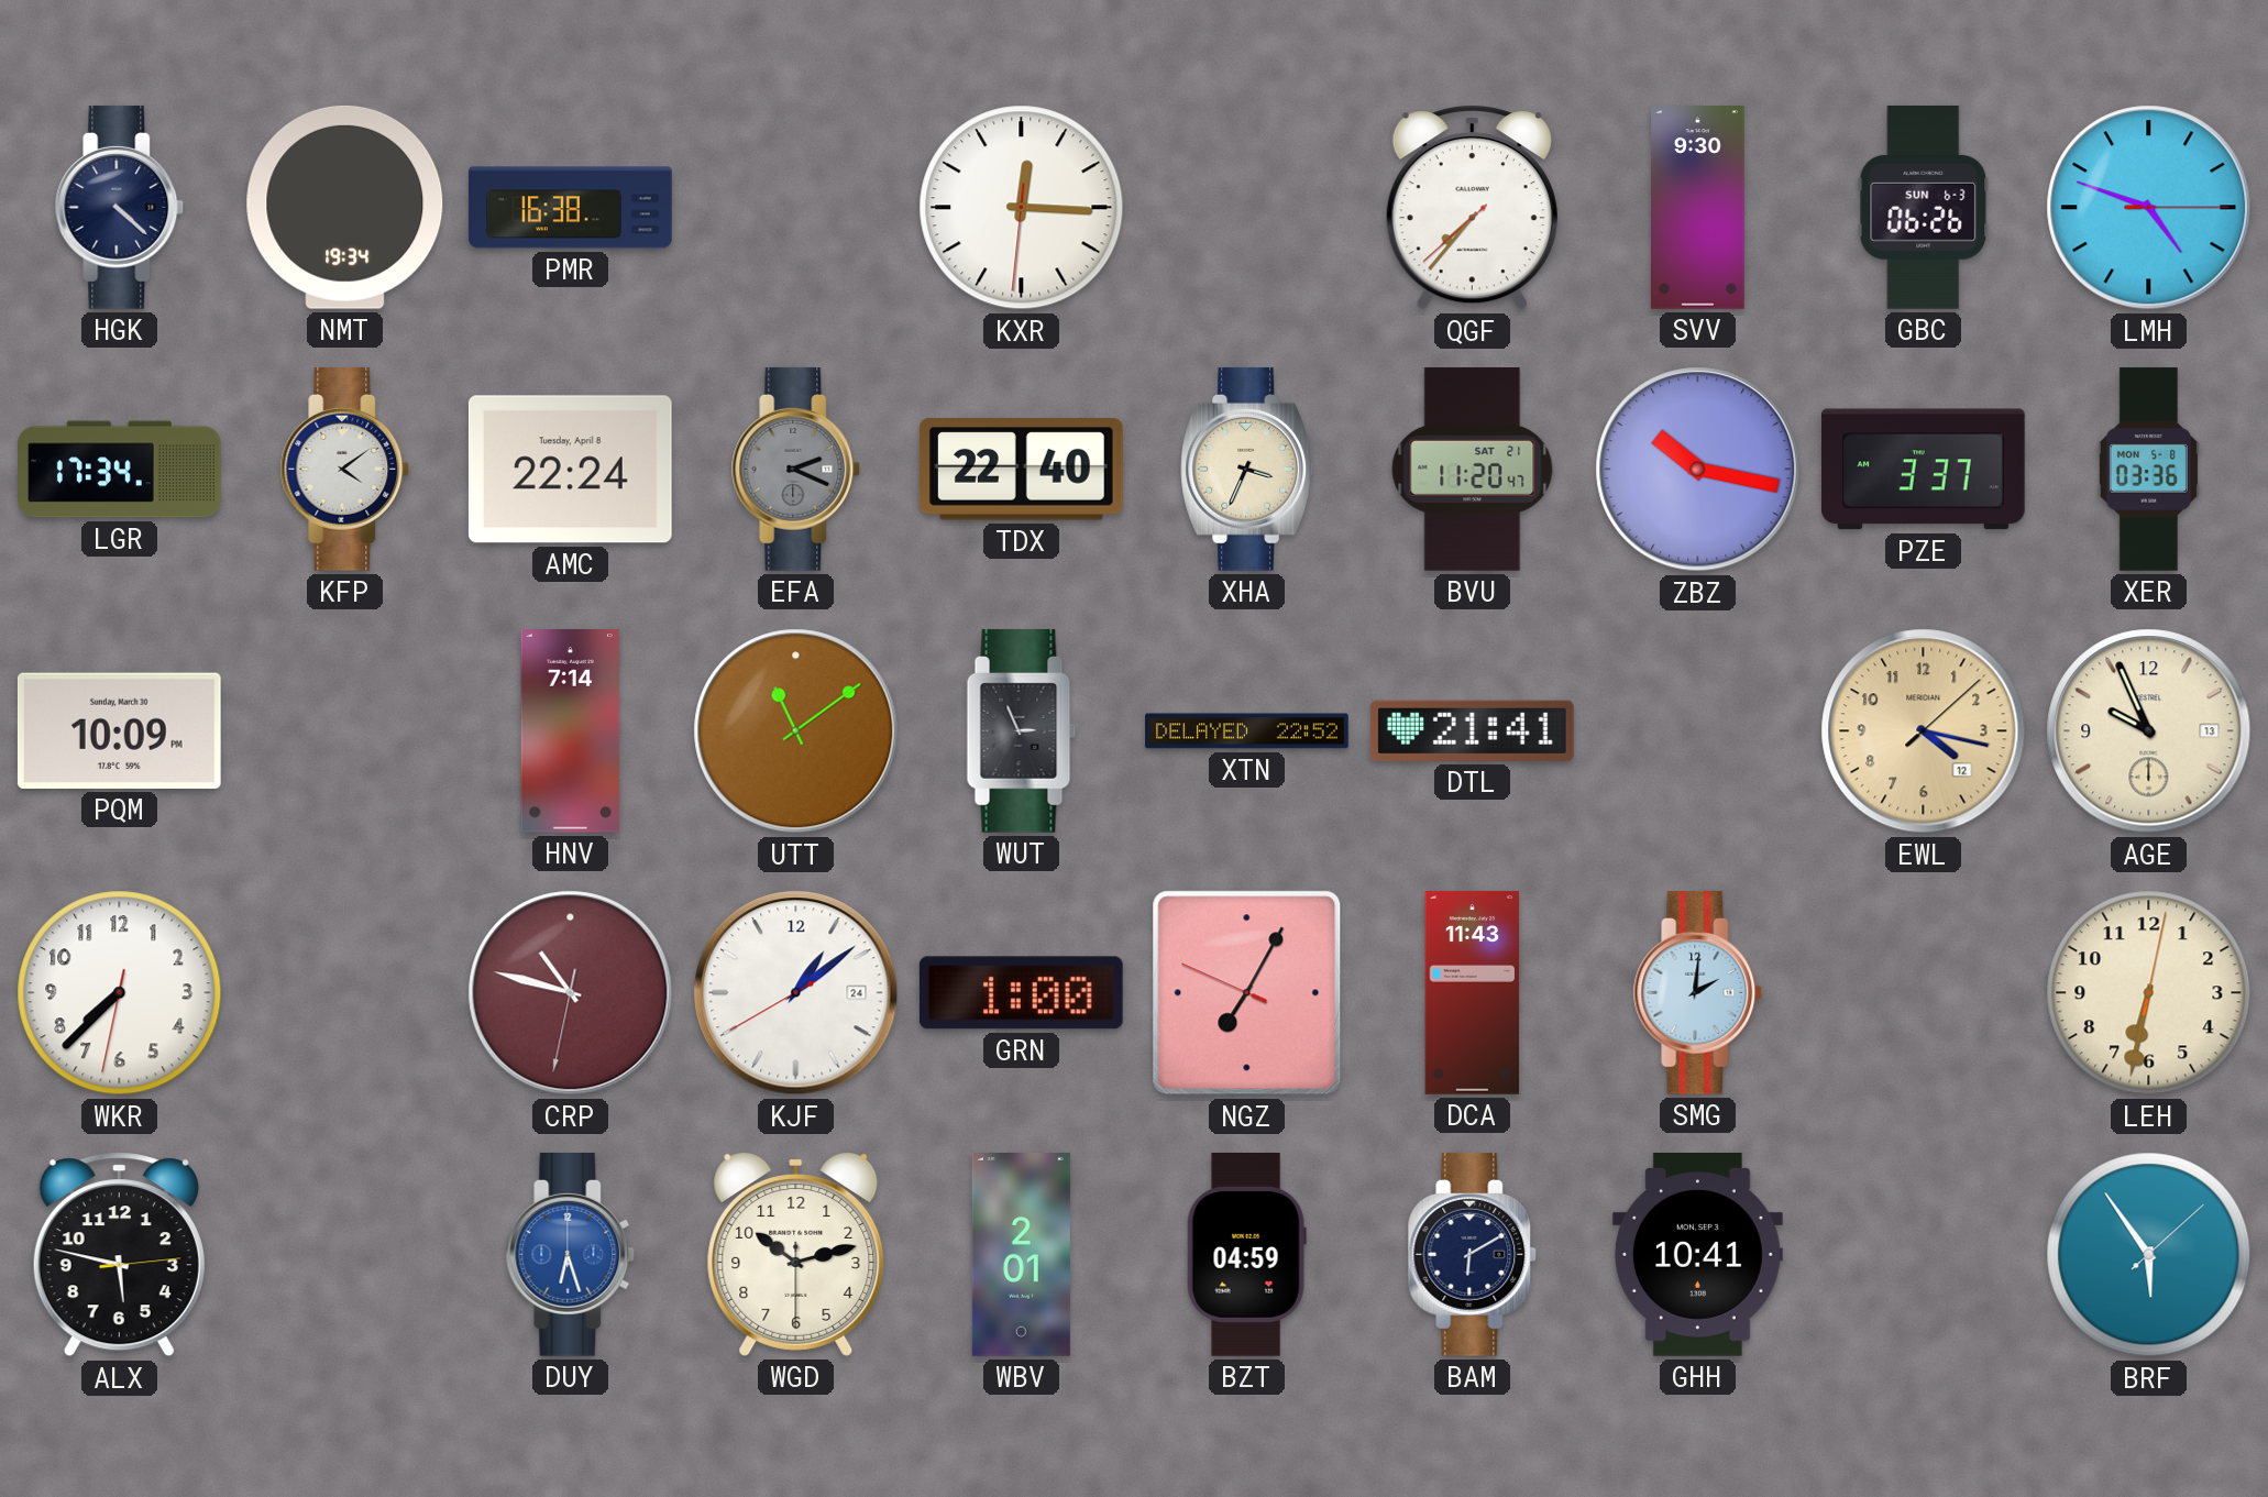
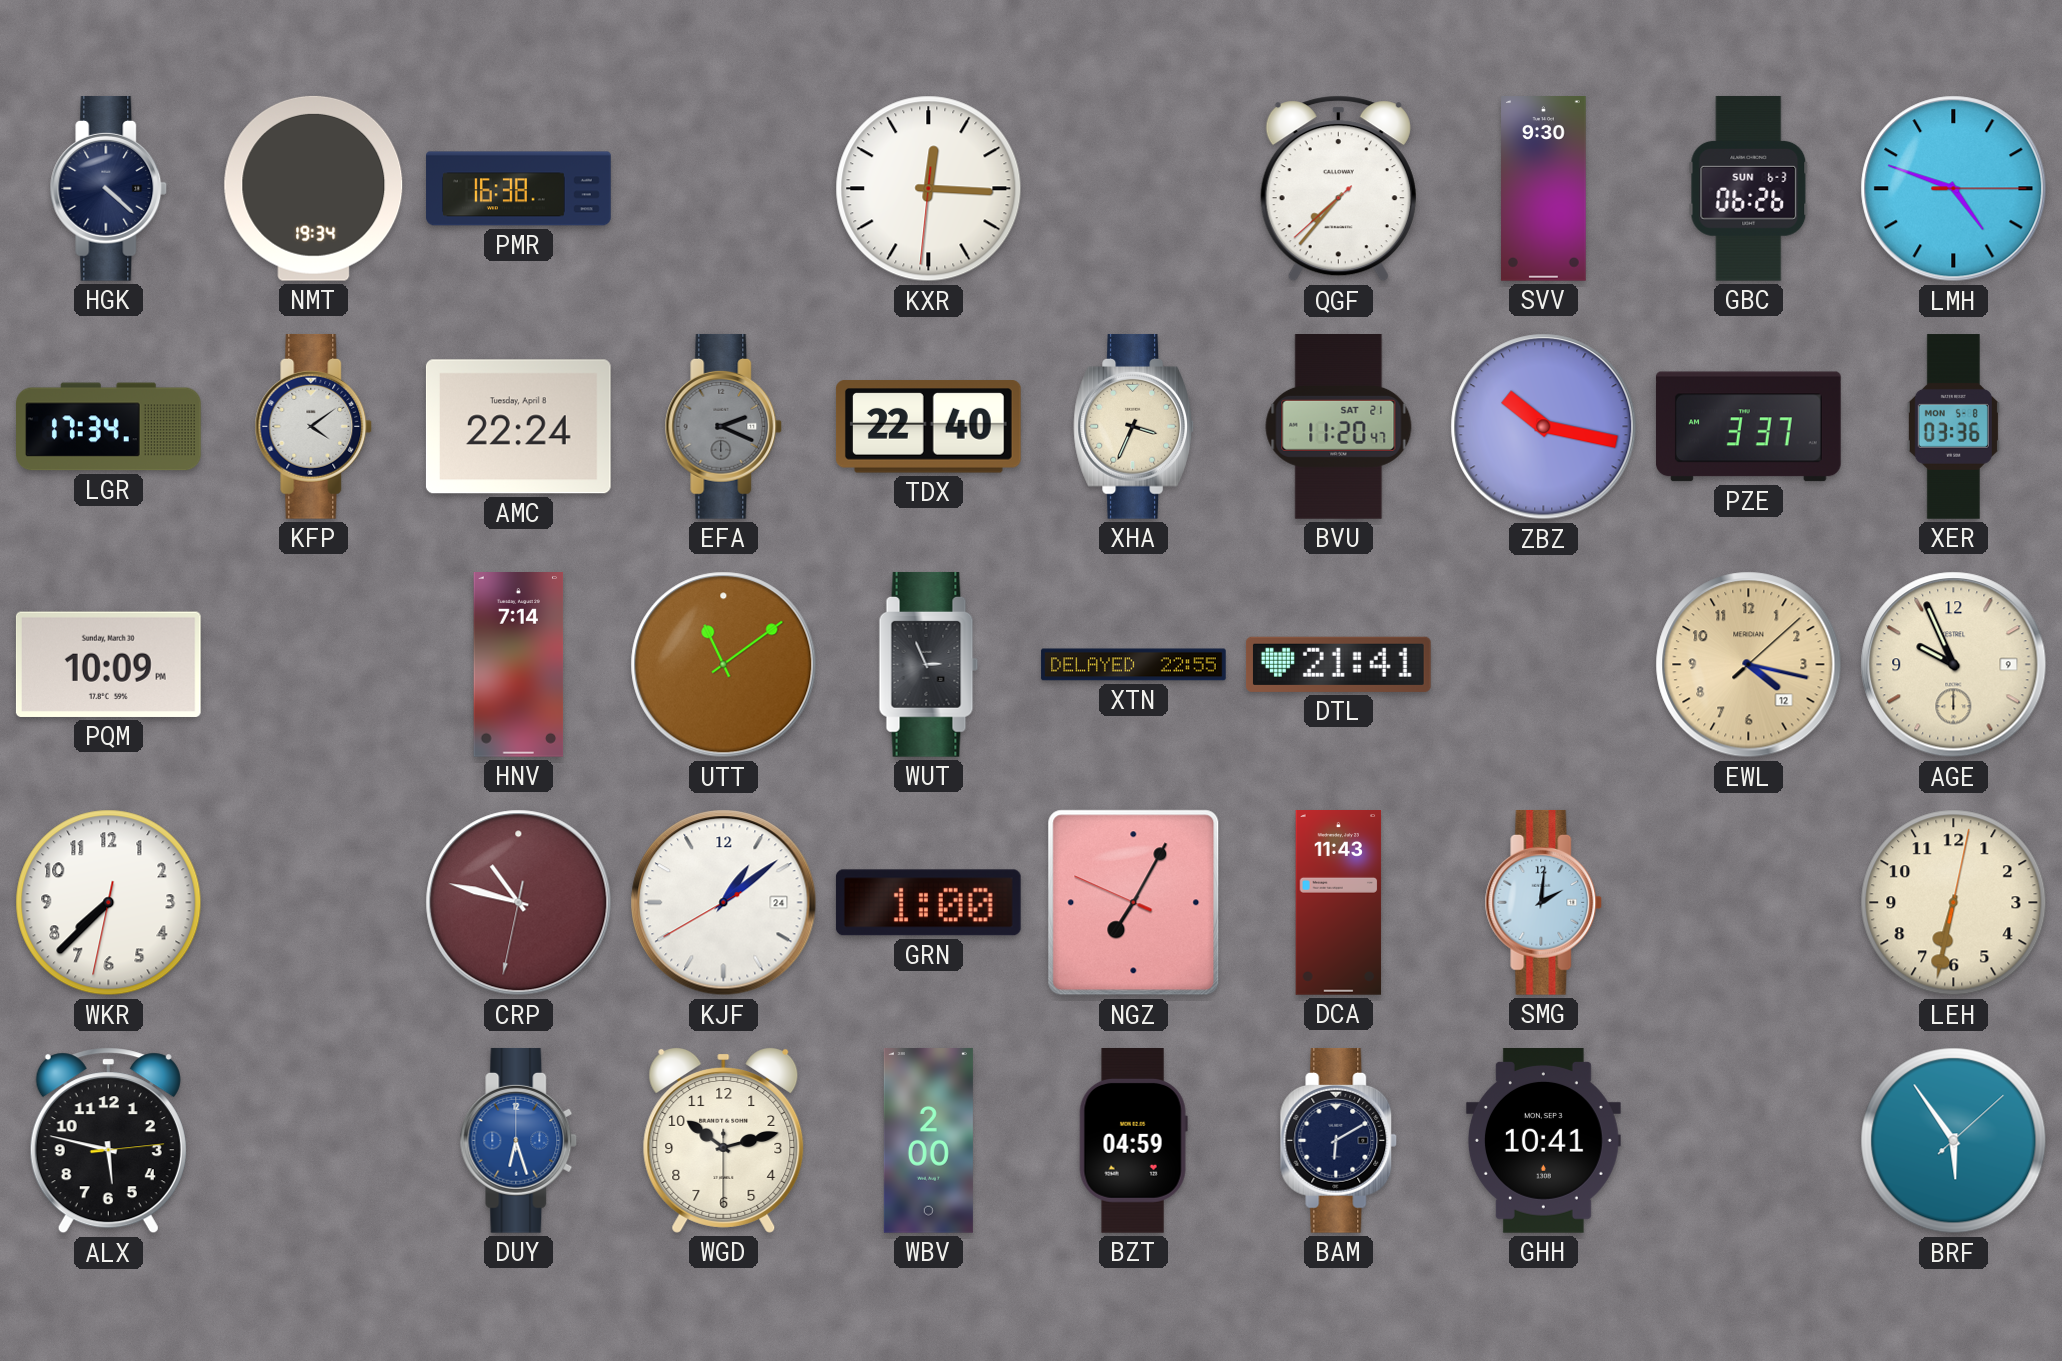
XTN: 22:52 -> 22:55
AGE date: 13 -> 9
WBV: 2:01 -> 2:00
